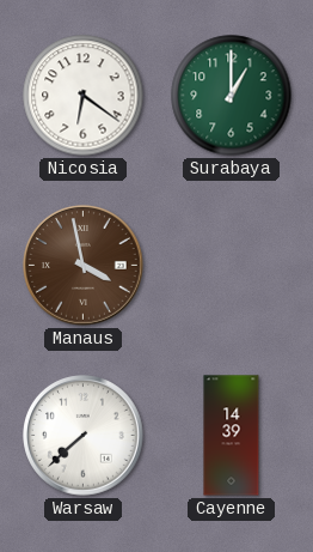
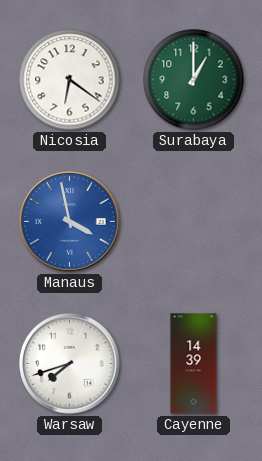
Manaus dial: brown -> blue
Warsaw: 7:38 -> 7:42
